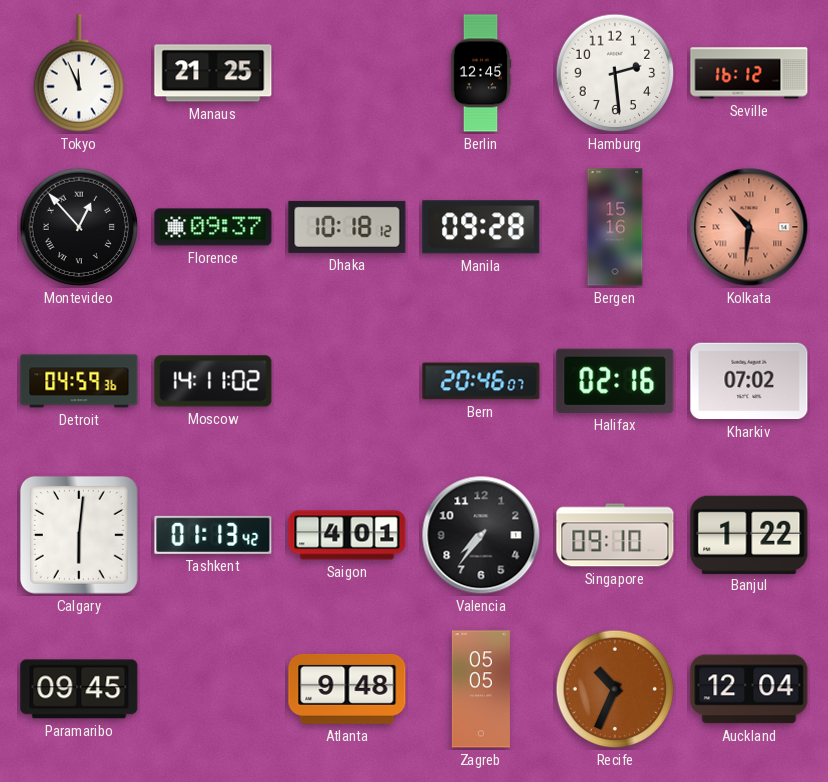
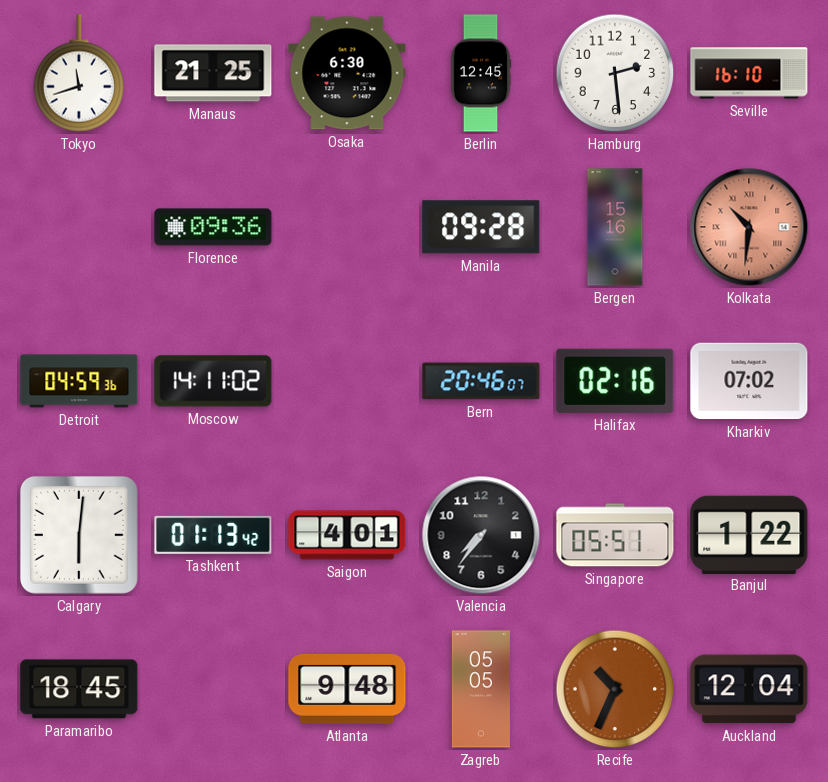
Tokyo: 11:56 -> 11:42
Osaka: none -> 6:30
Seville: 16:12 -> 16:10
Montevideo: 12:53 -> none
Florence: 09:37 -> 09:36
Dhaka: 10:18 -> none
Singapore: 09:10 -> 05:51
Paramaribo: 09:45 -> 18:45
